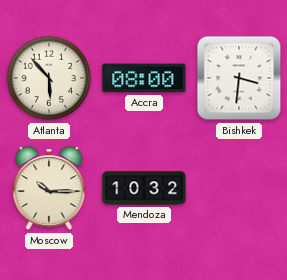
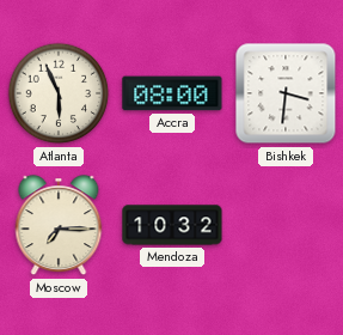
Atlanta: 5:53 -> 5:56
Moscow: 10:15 -> 7:15
